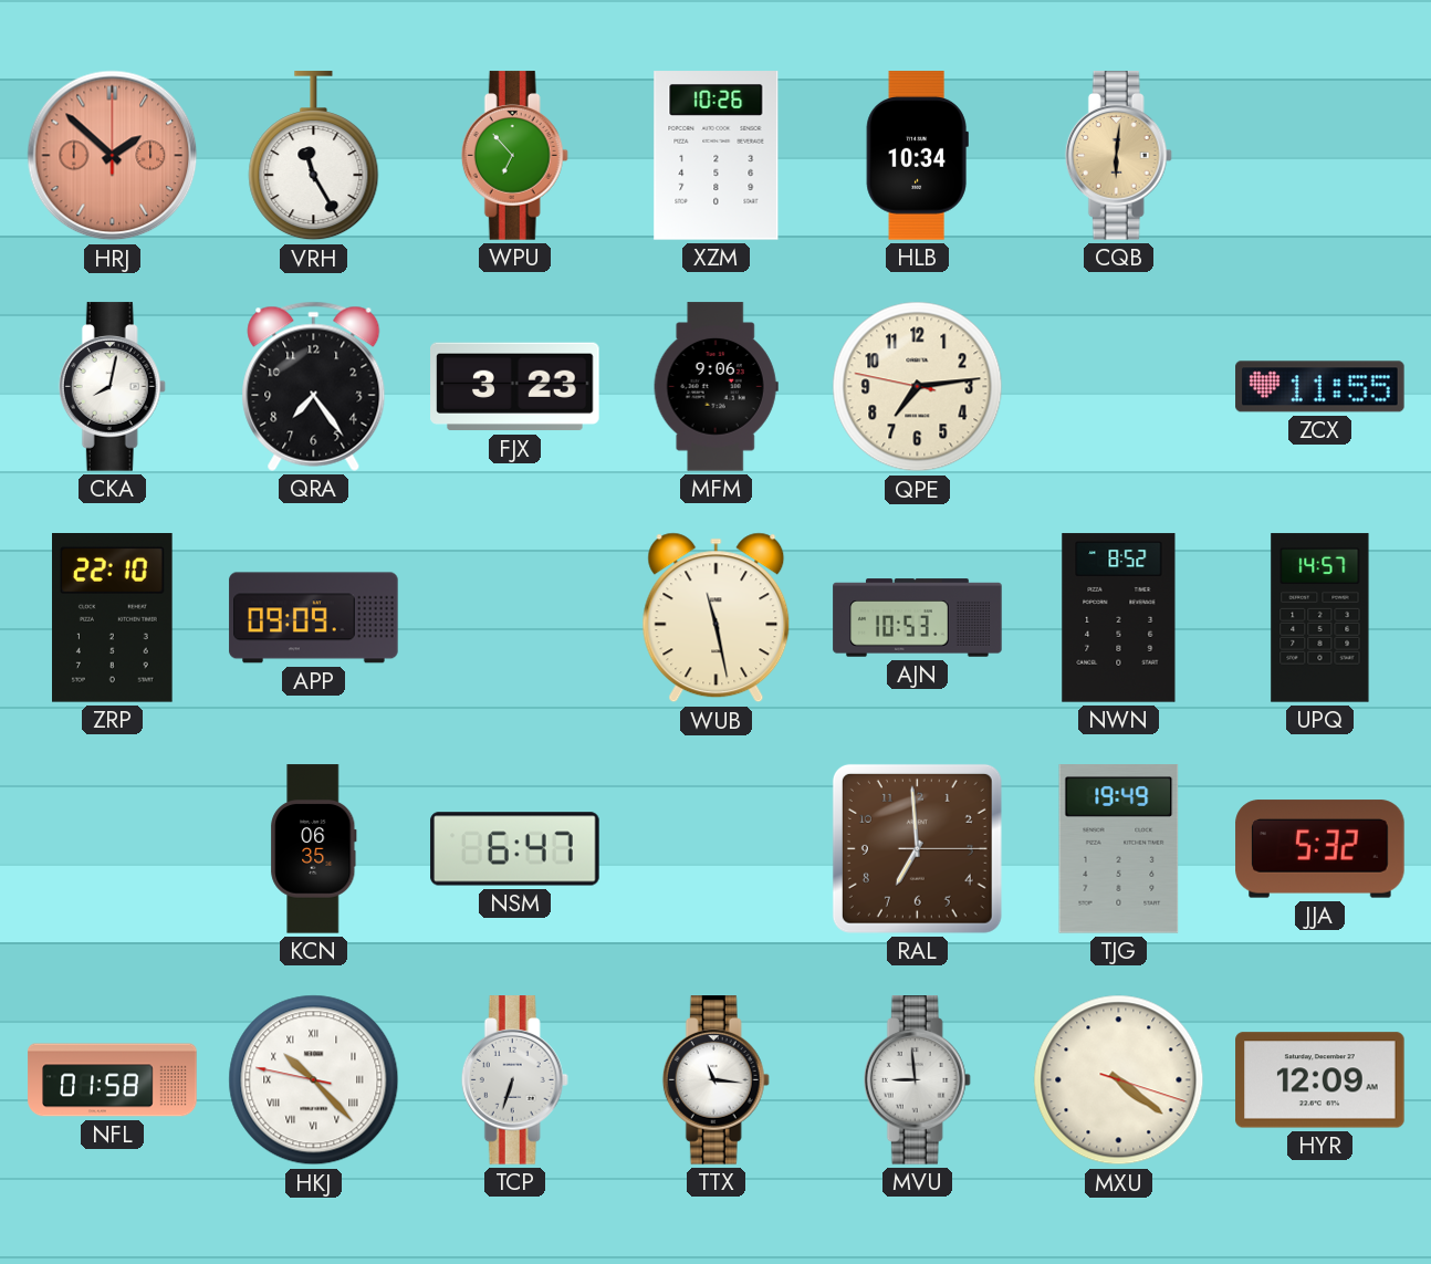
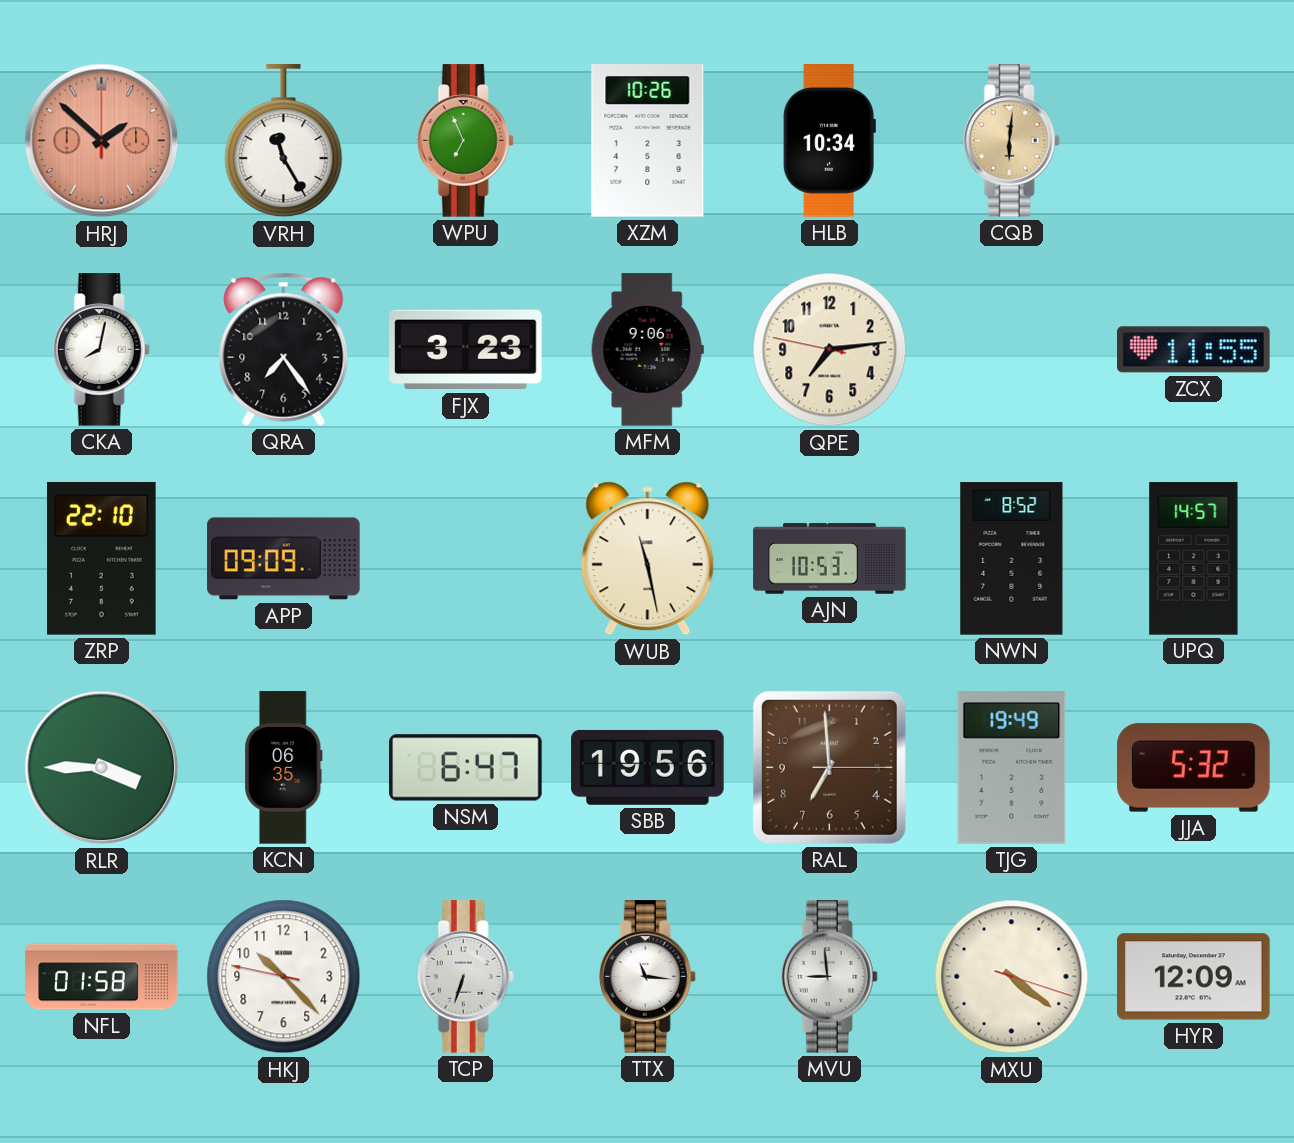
WPU: 6:53 -> 6:56
RLR: none -> 3:45
SBB: none -> 19:56
HKJ numerals: Roman -> Arabic
